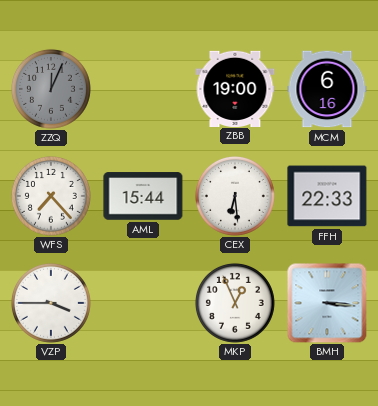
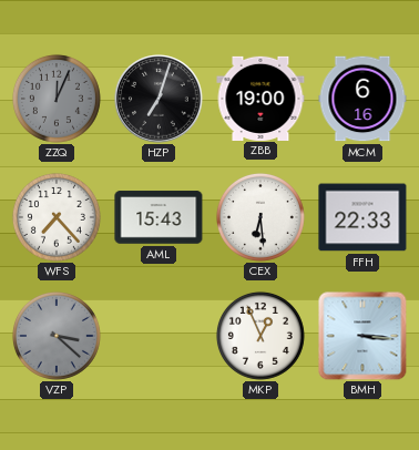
HZP: none -> 7:03
AML: 15:44 -> 15:43
VZP: 3:45 -> 3:22
VZP dial: white -> grey
